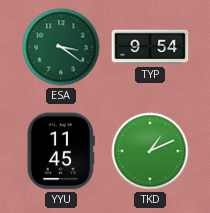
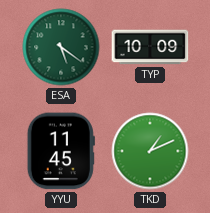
ESA: 3:21 -> 5:21
TYP: 9:54 -> 10:09
